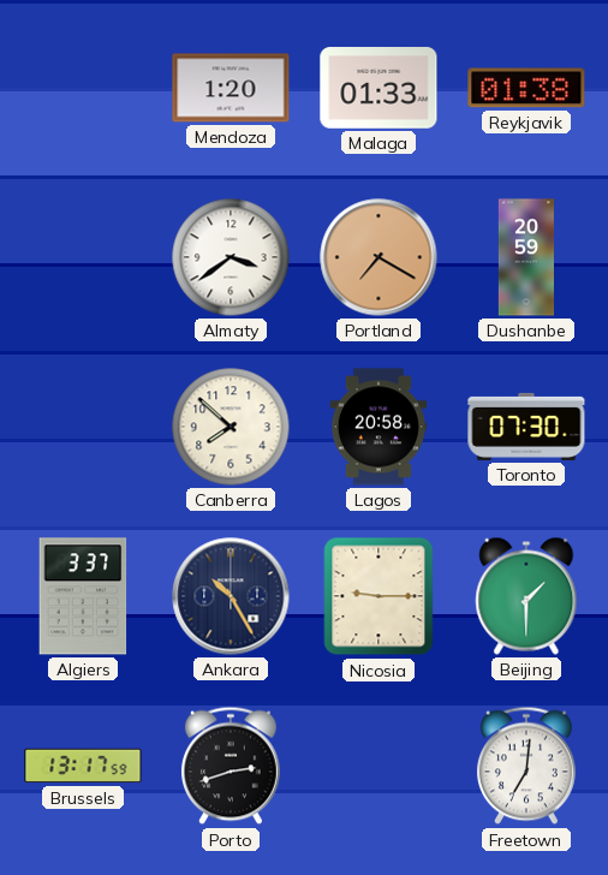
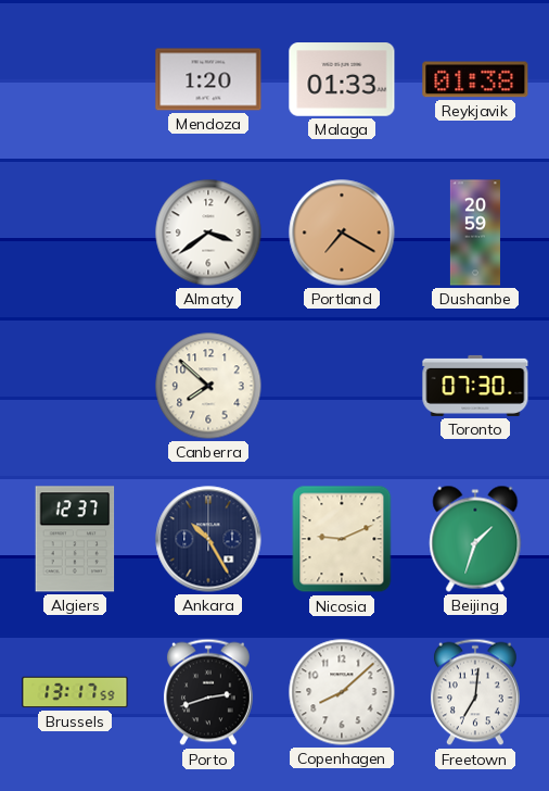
Lagos: 20:58 -> none
Algiers: 3:37 -> 12:37
Nicosia: 9:15 -> 9:11
Beijing: 1:30 -> 1:33
Copenhagen: none -> 8:08
